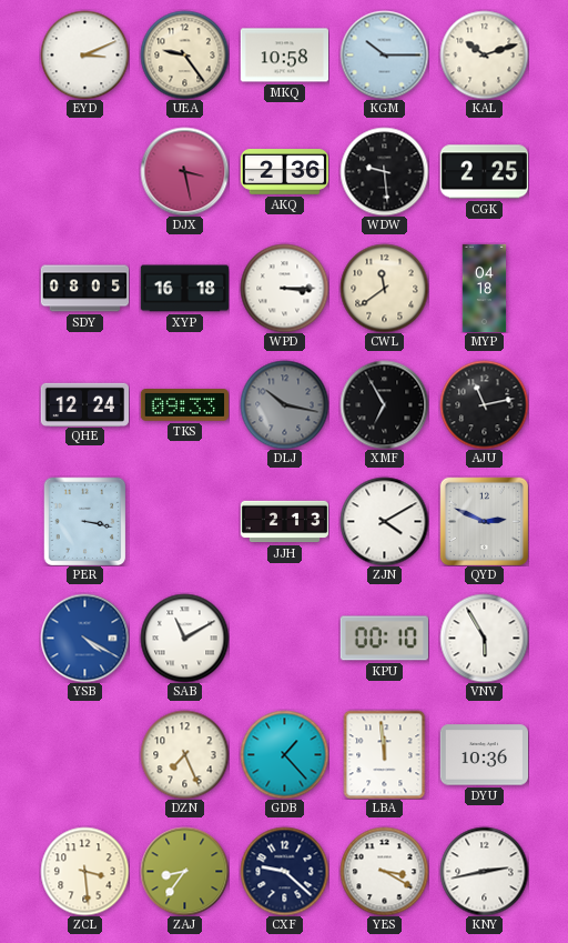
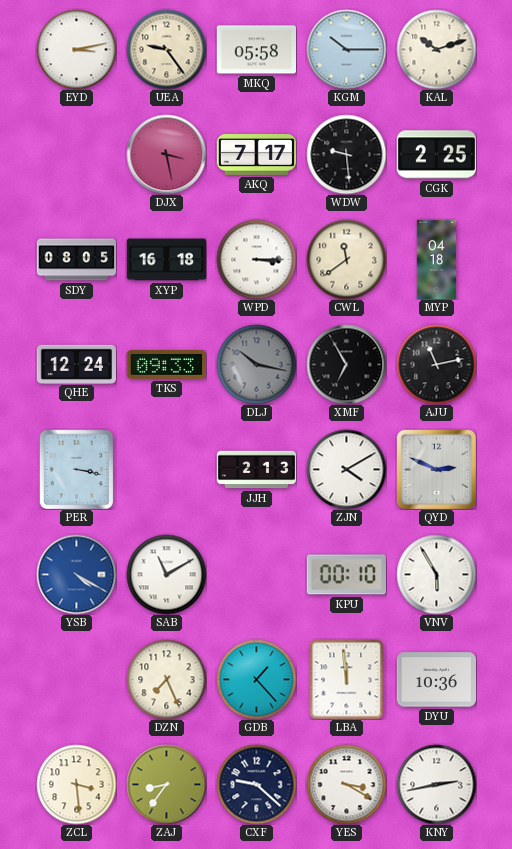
EYD: 3:11 -> 3:13
MKQ: 10:58 -> 05:58
AKQ: 2:36 -> 7:17
